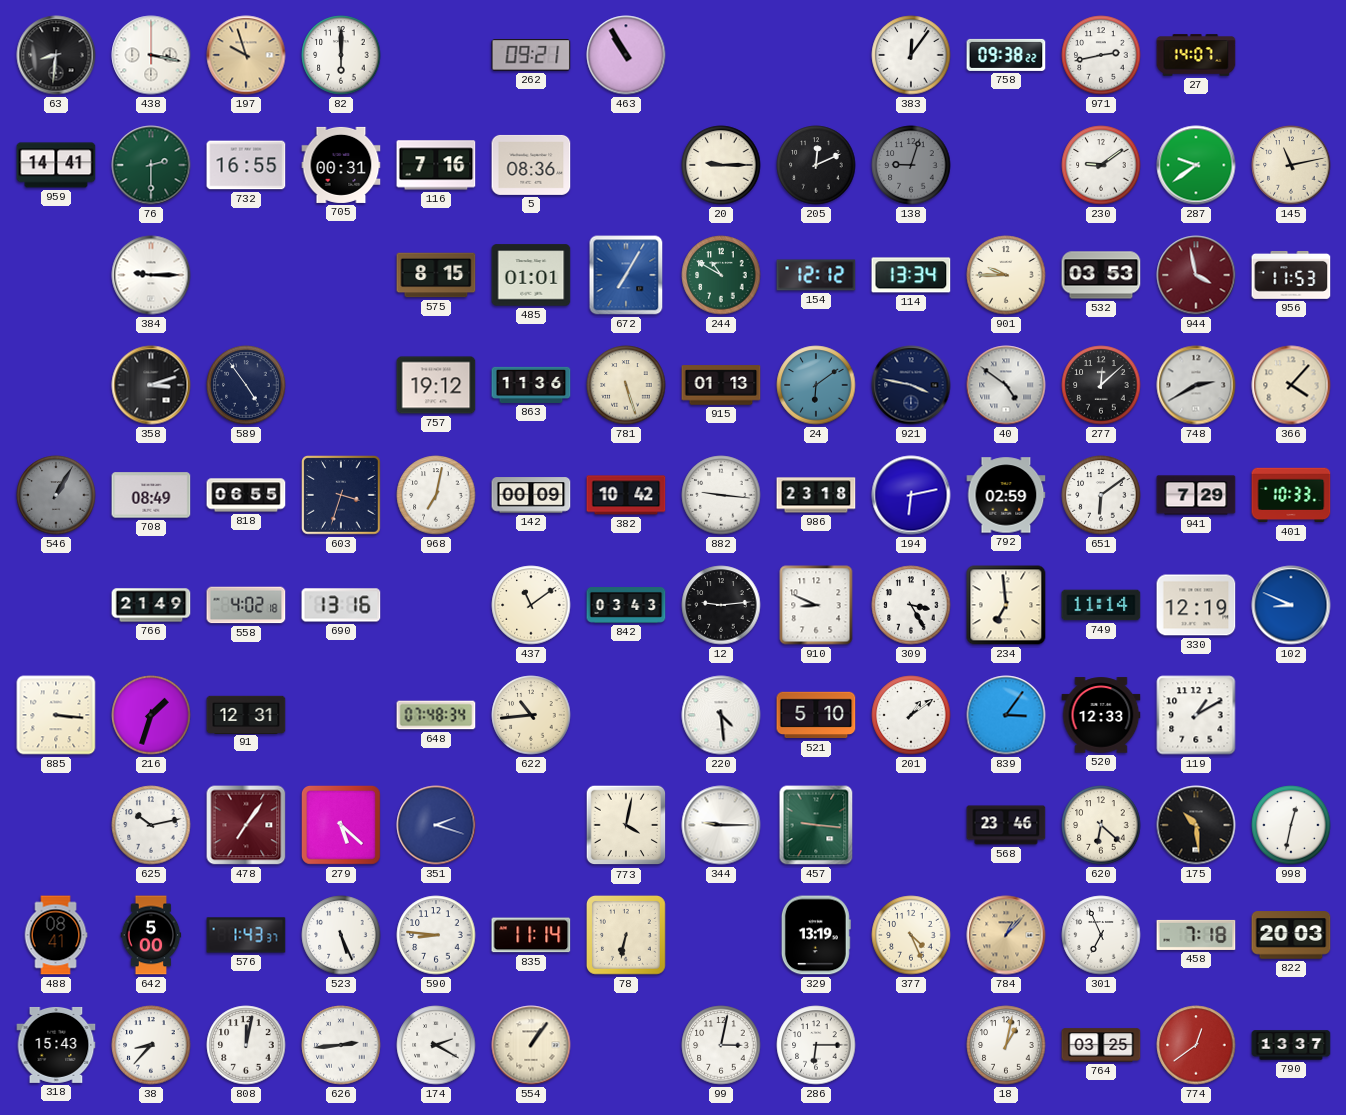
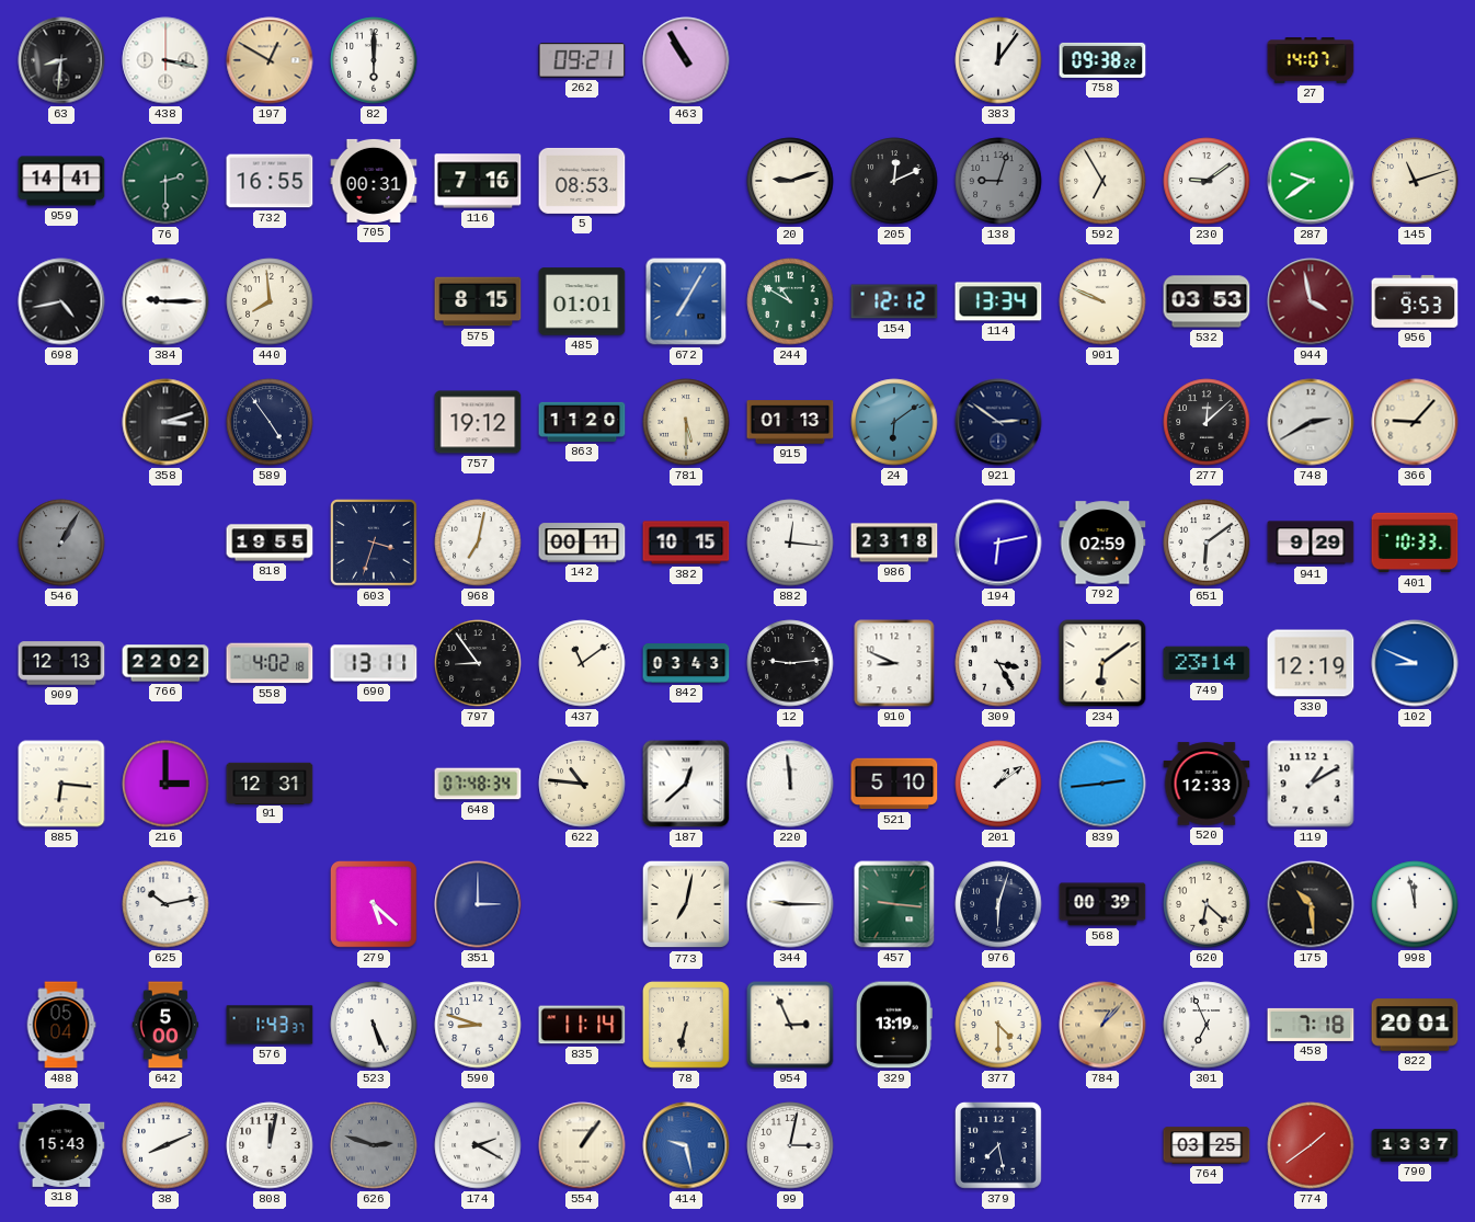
197: 9:57 -> 12:50
971: 2:43 -> none
5: 08:36 -> 08:53
20: 9:15 -> 9:12
592: none -> 6:55
145: 11:13 -> 11:12
698: none -> 4:43
440: none -> 7:59
901: 9:45 -> 9:49
956: 11:53 -> 9:53
863: 11:36 -> 11:20
781: 5:27 -> 5:30
921: 3:47 -> 2:51
40: 4:51 -> none
366: 4:07 -> 9:07
708: 08:49 -> none
818: 06:55 -> 19:55
142: 00:09 -> 00:11
382: 10:42 -> 10:15
882: 9:16 -> 12:16
941: 7:29 -> 9:29
909: none -> 12:13
766: 21:49 -> 22:02
690: 13:16 -> 13:11
797: none -> 8:54
234: 6:59 -> 6:09
749: 11:14 -> 23:14
885: 3:16 -> 6:16
216: 1:33 -> 3:00
622: 10:44 -> 10:46
187: none -> 12:38
220: 4:29 -> 11:59
839: 3:06 -> 2:44
478: 7:06 -> none
351: 2:18 -> 3:00
773: 4:02 -> 7:02
976: none -> 6:03
568: 23:46 -> 00:39
998: 12:32 -> 11:58
488: 08:41 -> 05:04
590: 8:46 -> 8:48
954: none -> 2:56
377: 4:26 -> 4:30
822: 20:03 -> 20:01
38: 8:37 -> 8:11
626: 2:44 -> 2:48
626 dial: white -> grey
414: none -> 9:28
286: 6:15 -> none
379: none -> 7:28
18: 1:02 -> none
774: 12:39 -> 1:39
